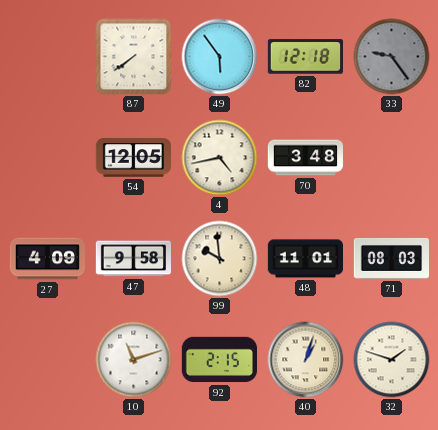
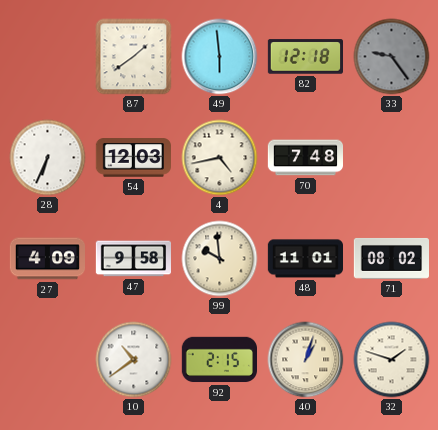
87: 7:39 -> 1:39
49: 5:54 -> 5:59
28: none -> 6:34
54: 12:05 -> 12:03
70: 3:48 -> 7:48
71: 08:03 -> 08:02
10: 11:12 -> 10:39
